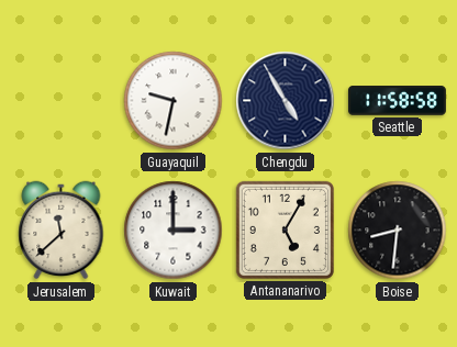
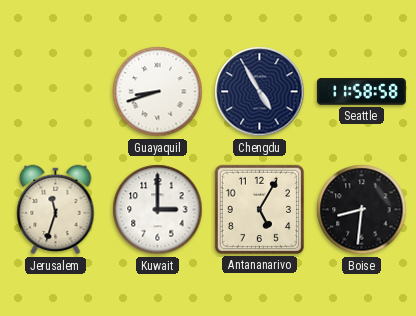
Guayaquil: 9:32 -> 8:42
Jerusalem: 11:38 -> 11:33
